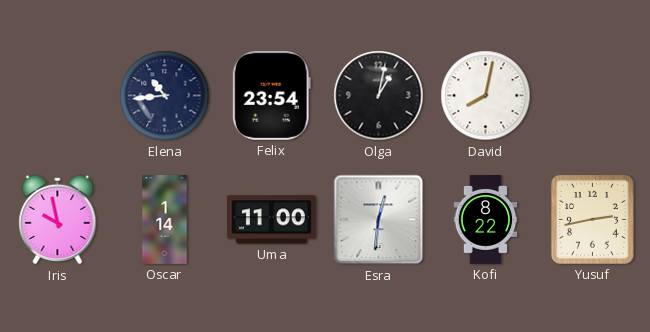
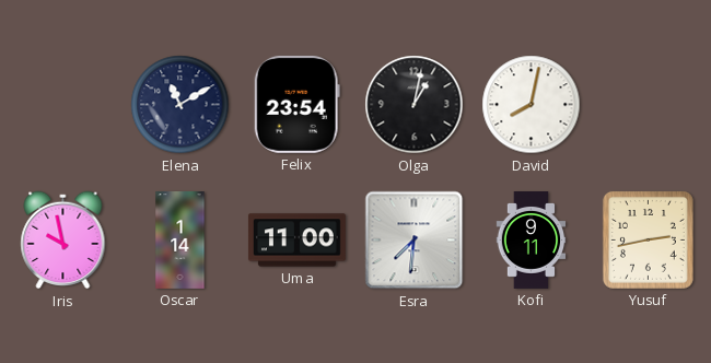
Elena: 10:44 -> 11:10
Esra: 12:31 -> 7:31
Kofi: 8:22 -> 9:11
